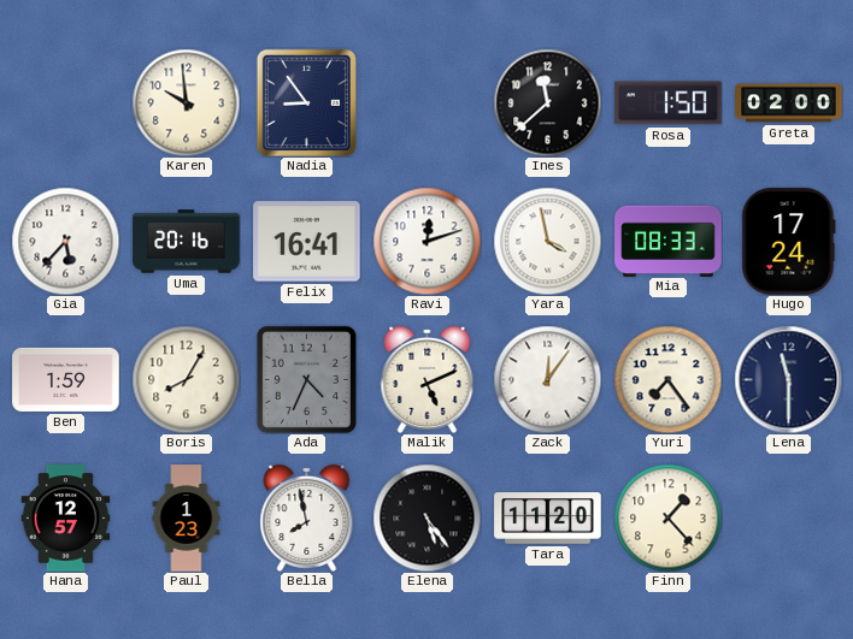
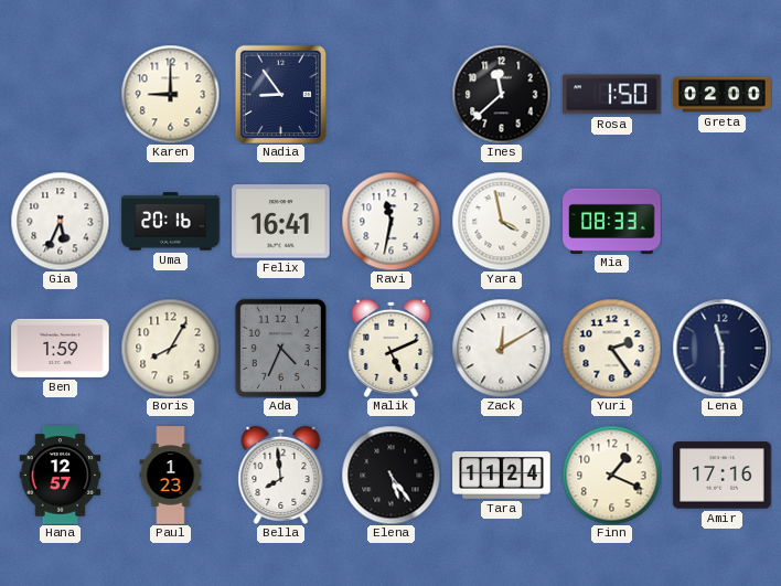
Karen: 9:59 -> 9:00
Gia: 5:37 -> 5:34
Ravi: 12:12 -> 11:32
Hugo: 17:24 -> none
Zack: 12:06 -> 12:10
Yuri: 7:24 -> 2:24
Bella: 7:58 -> 7:59
Tara: 11:20 -> 11:24
Finn: 1:23 -> 1:19
Amir: none -> 17:16
